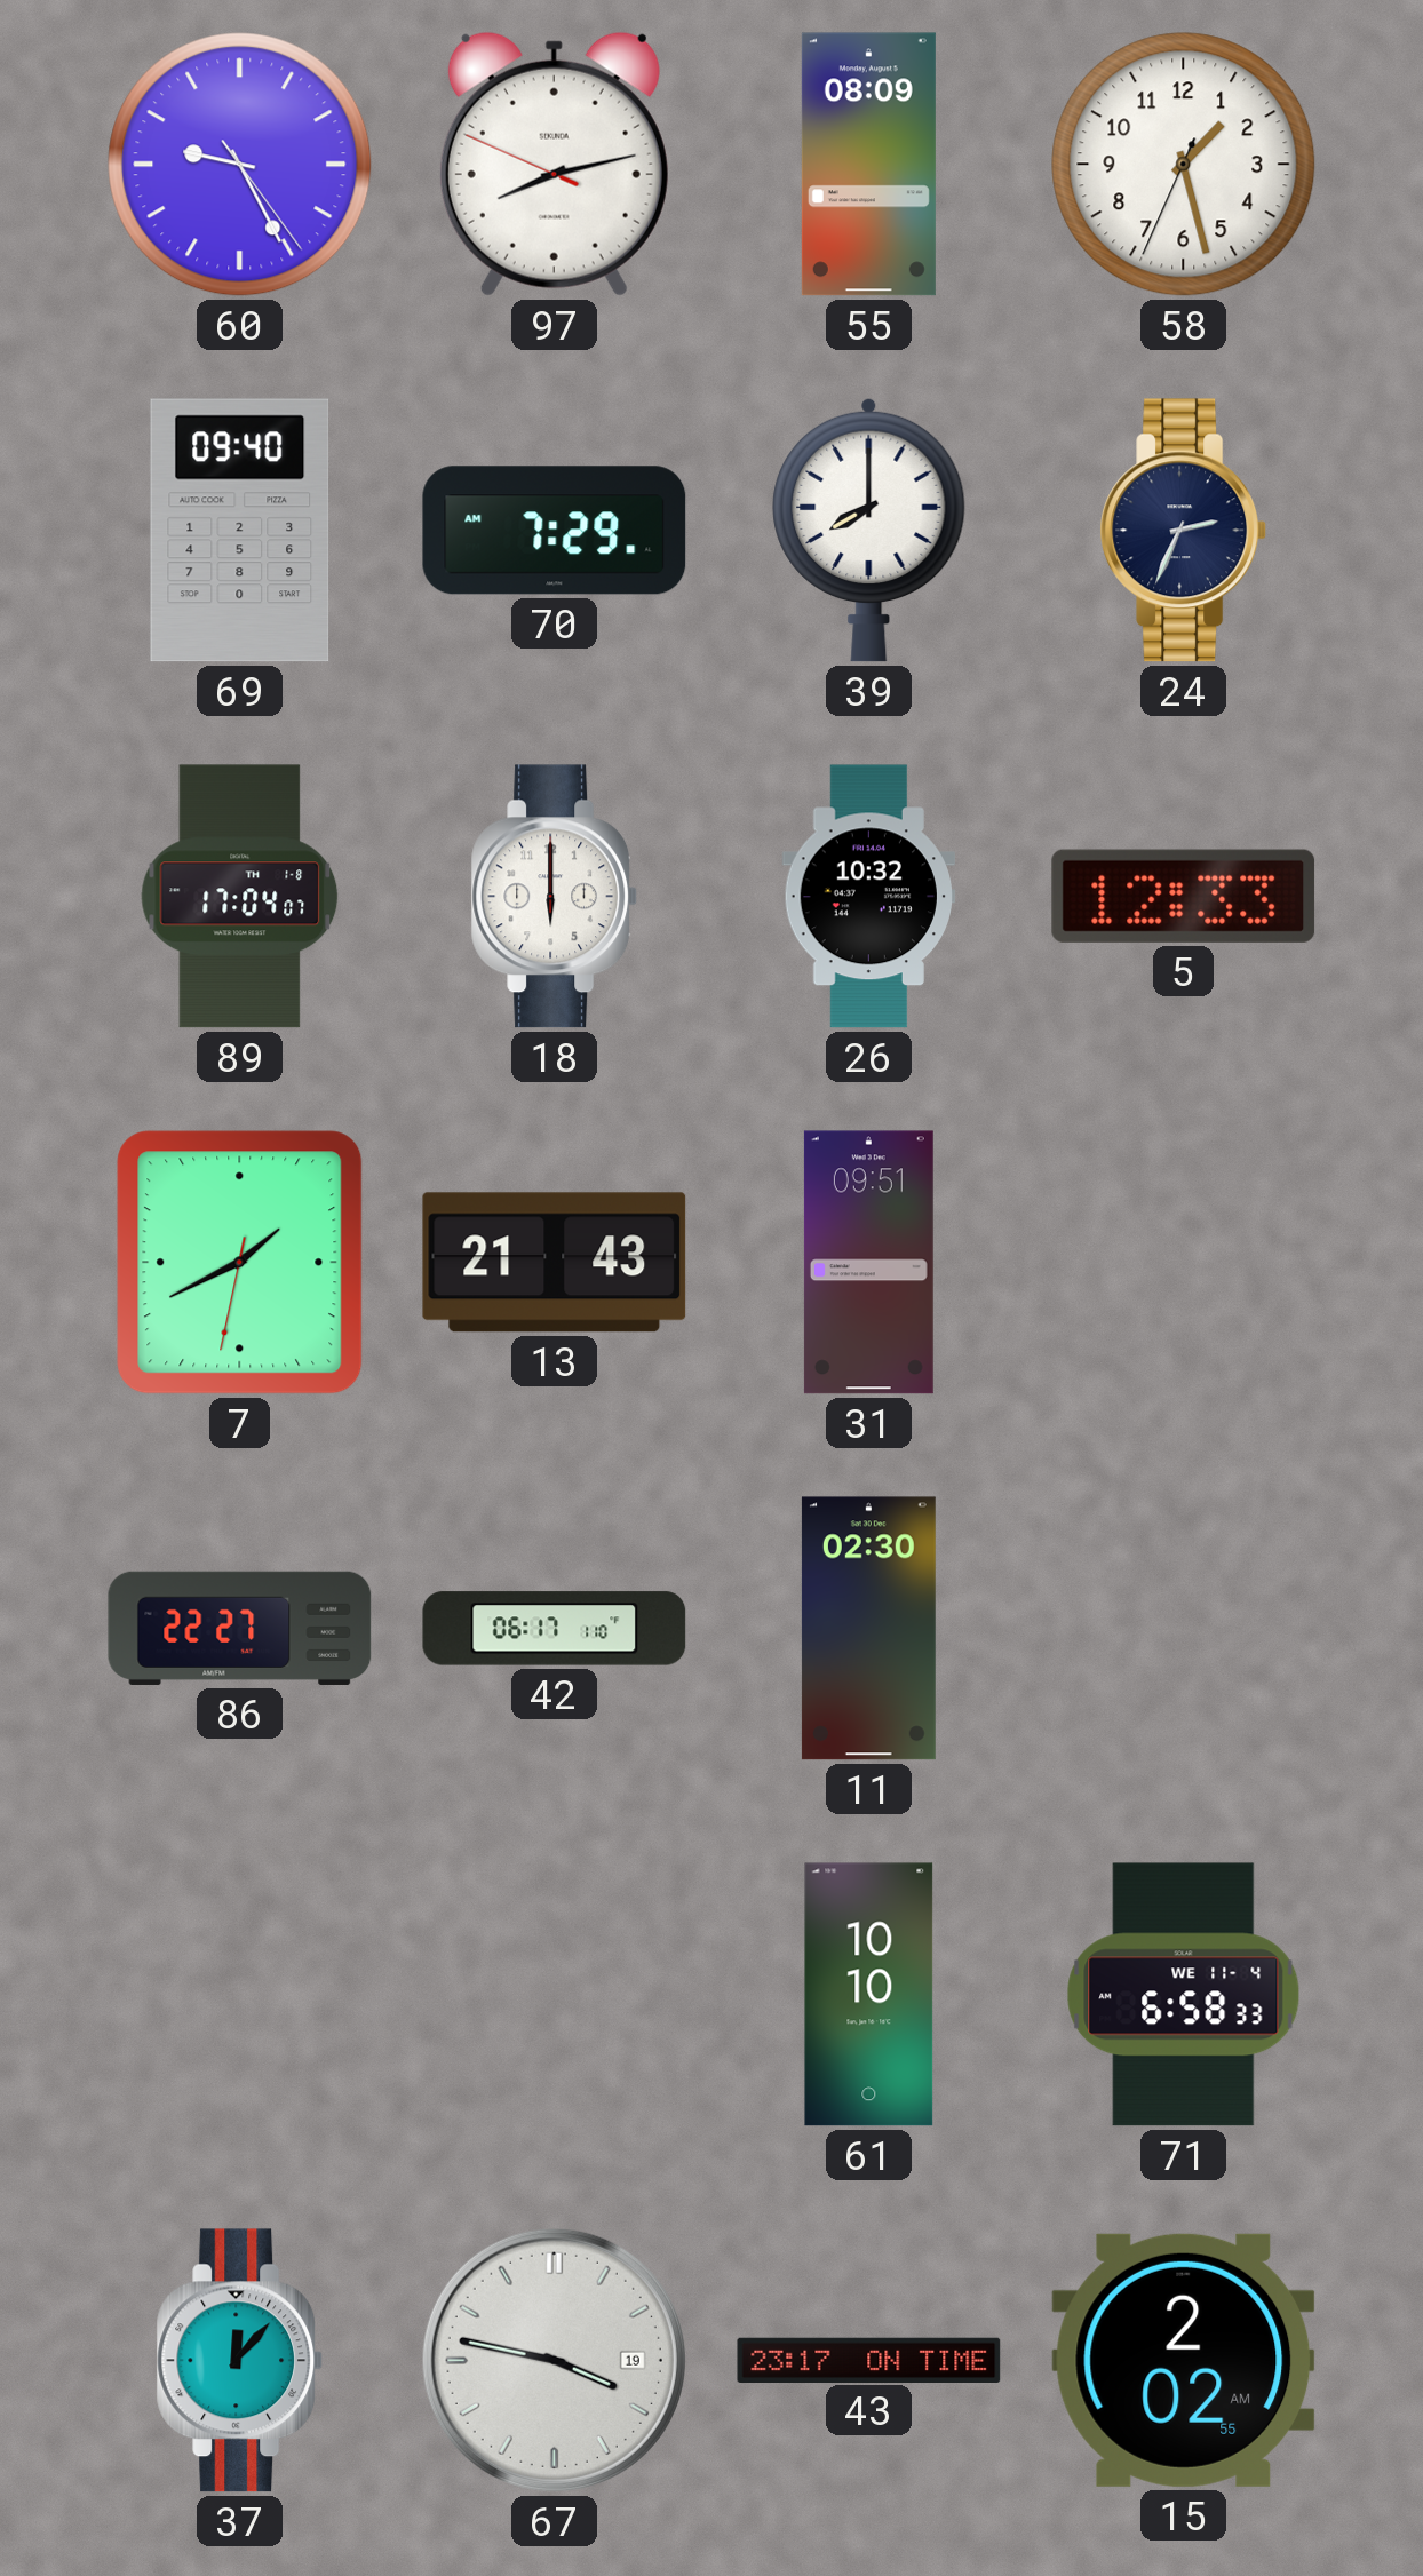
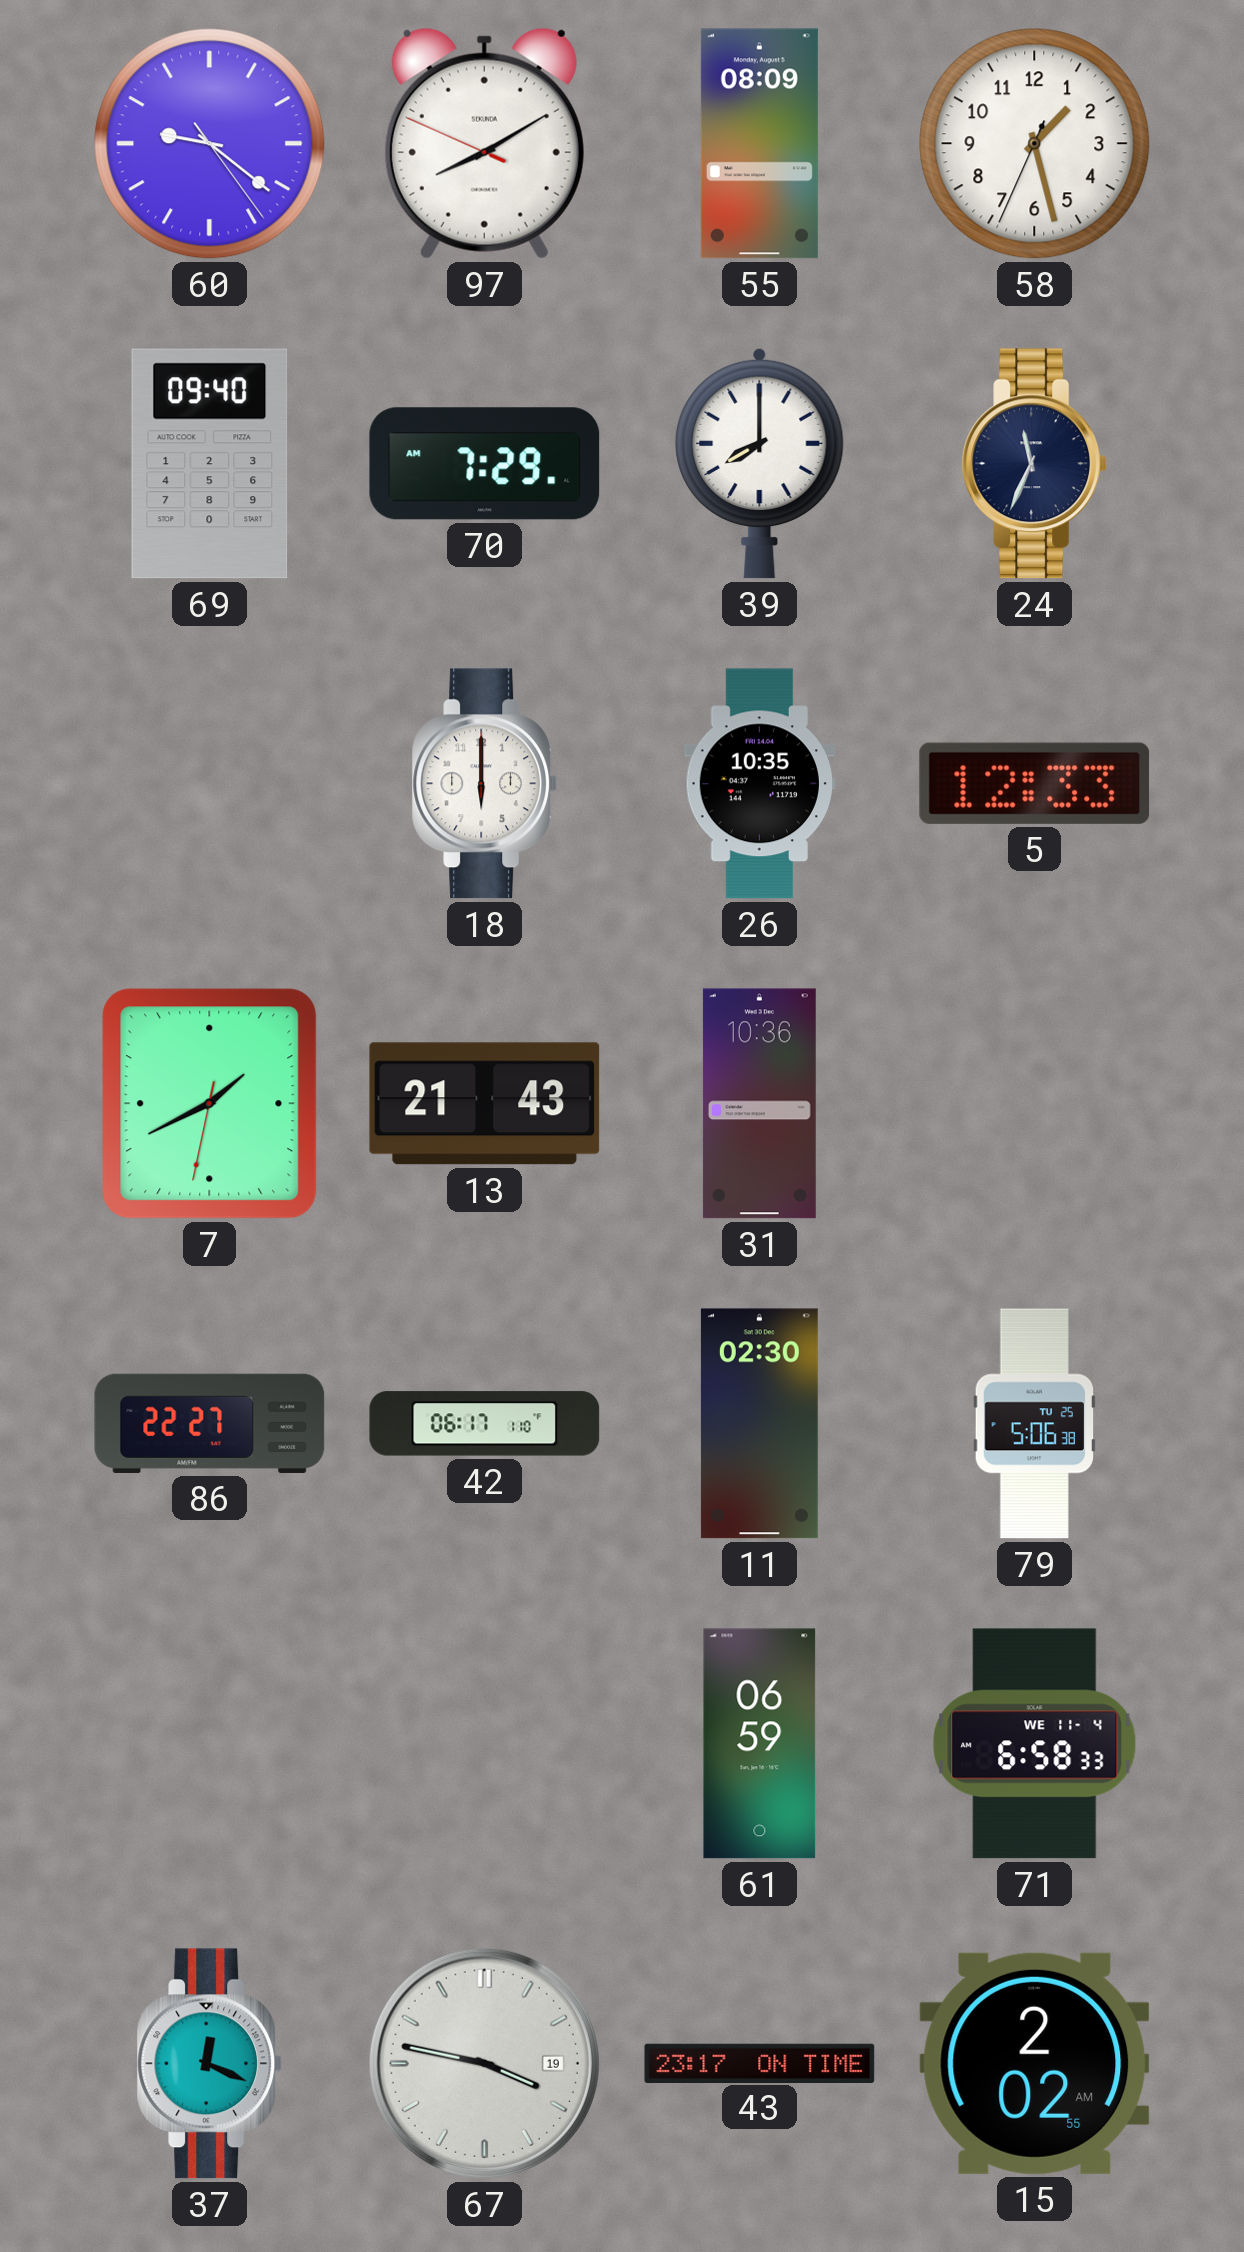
60: 9:25 -> 9:21
97: 8:12 -> 8:09
24: 2:34 -> 11:34
89: 17:04 -> none
26: 10:32 -> 10:35
31: 09:51 -> 10:36
79: none -> 5:06
61: 10:10 -> 06:59
37: 12:07 -> 12:19
